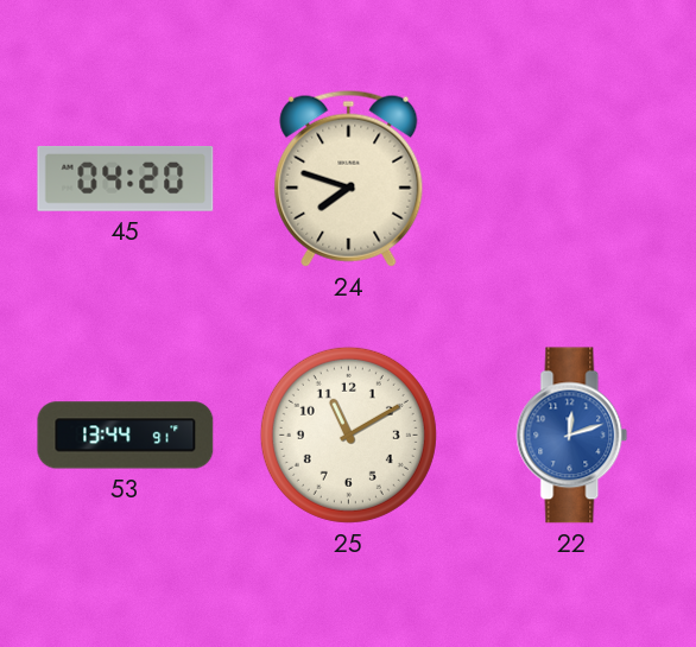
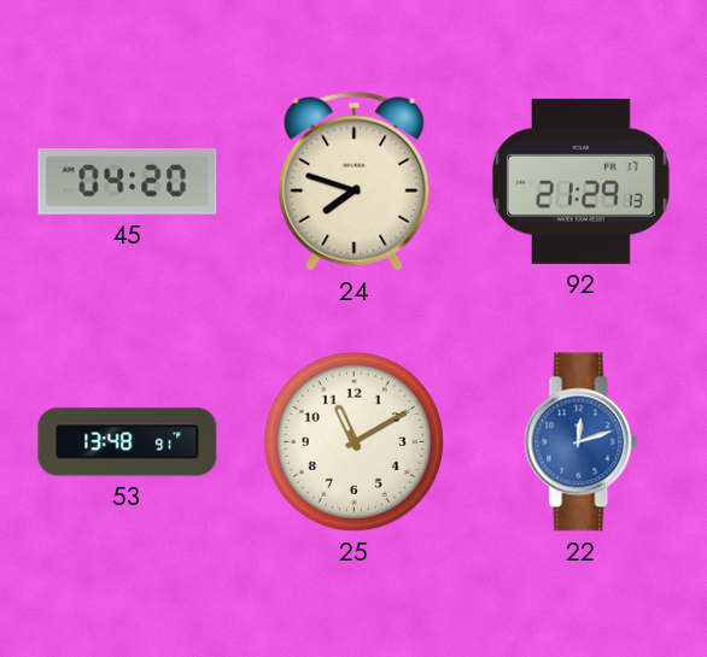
92: none -> 21:29
53: 13:44 -> 13:48
